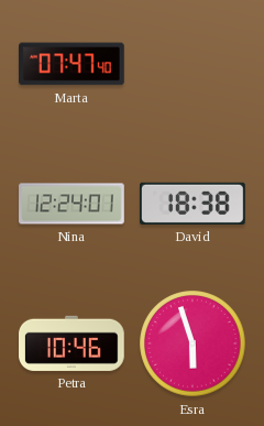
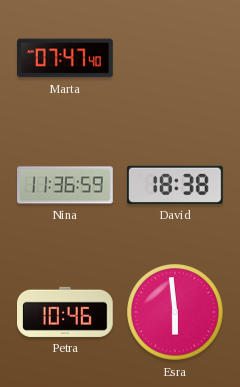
Nina: 12:24 -> 11:36
Esra: 5:57 -> 5:59
